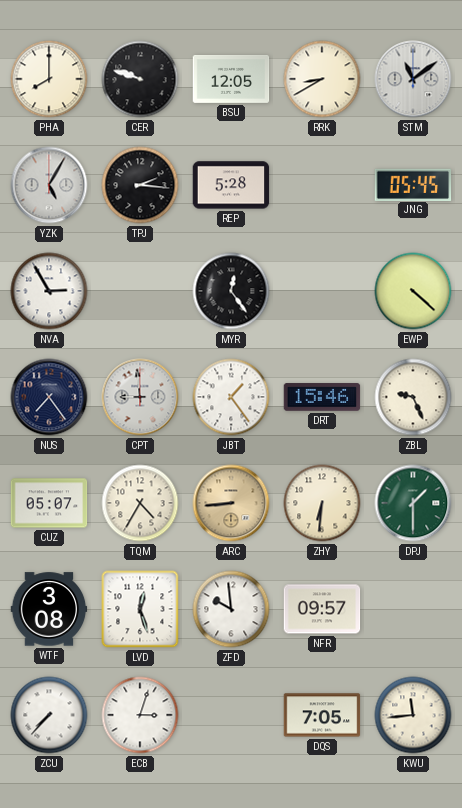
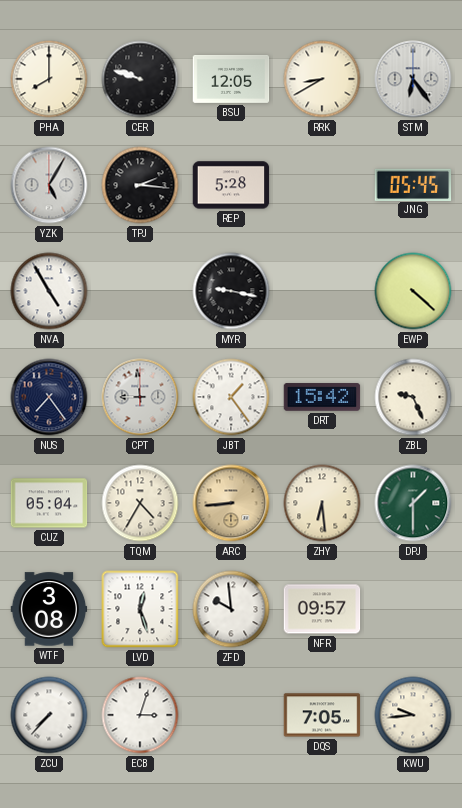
STM: 11:09 -> 6:24
NVA: 2:55 -> 4:55
MYR: 12:24 -> 9:17
DRT: 15:46 -> 15:42
CUZ: 05:07 -> 05:04
ZHY: 6:31 -> 6:29
KWU: 11:44 -> 9:44
